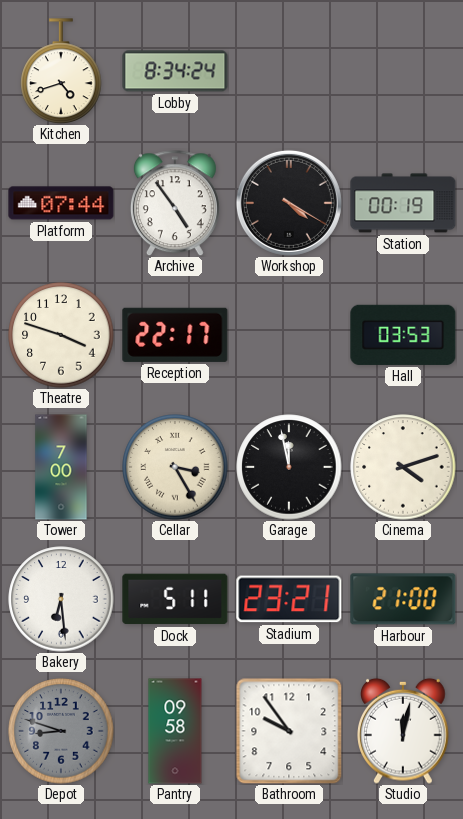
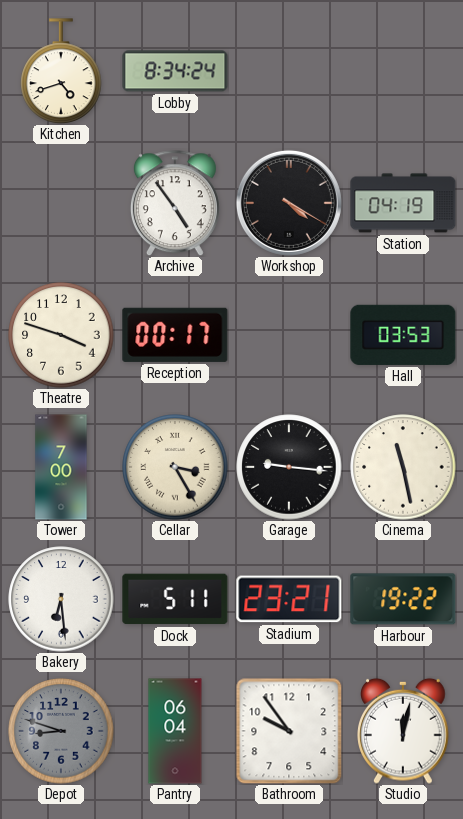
Platform: 07:44 -> none
Station: 00:19 -> 04:19
Reception: 22:17 -> 00:17
Garage: 11:58 -> 9:16
Cinema: 4:12 -> 11:28
Harbour: 21:00 -> 19:22
Pantry: 09:58 -> 06:04
